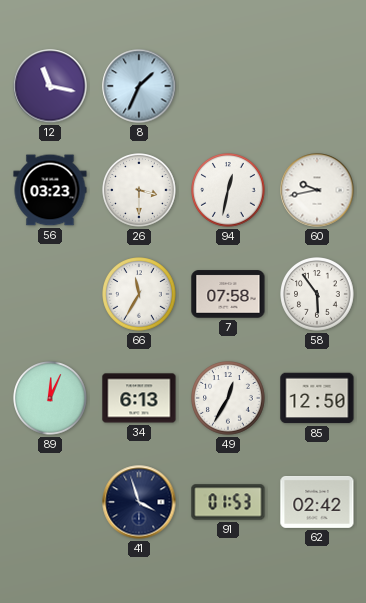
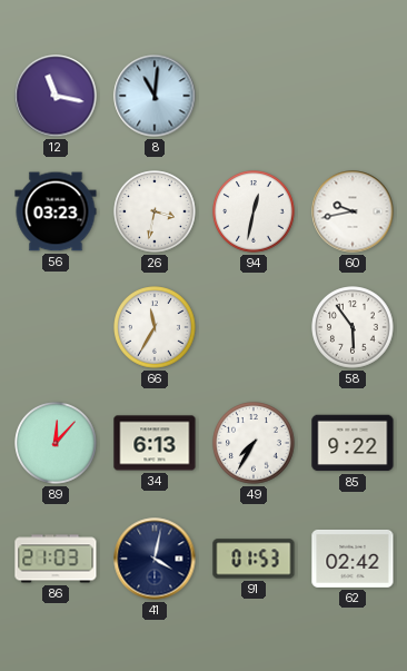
8: 1:34 -> 11:01
26: 3:30 -> 3:32
7: 07:58 -> none
89: 12:04 -> 12:07
49: 12:35 -> 7:35
85: 12:50 -> 9:22
86: none -> 21:03
41: 3:57 -> 4:02
